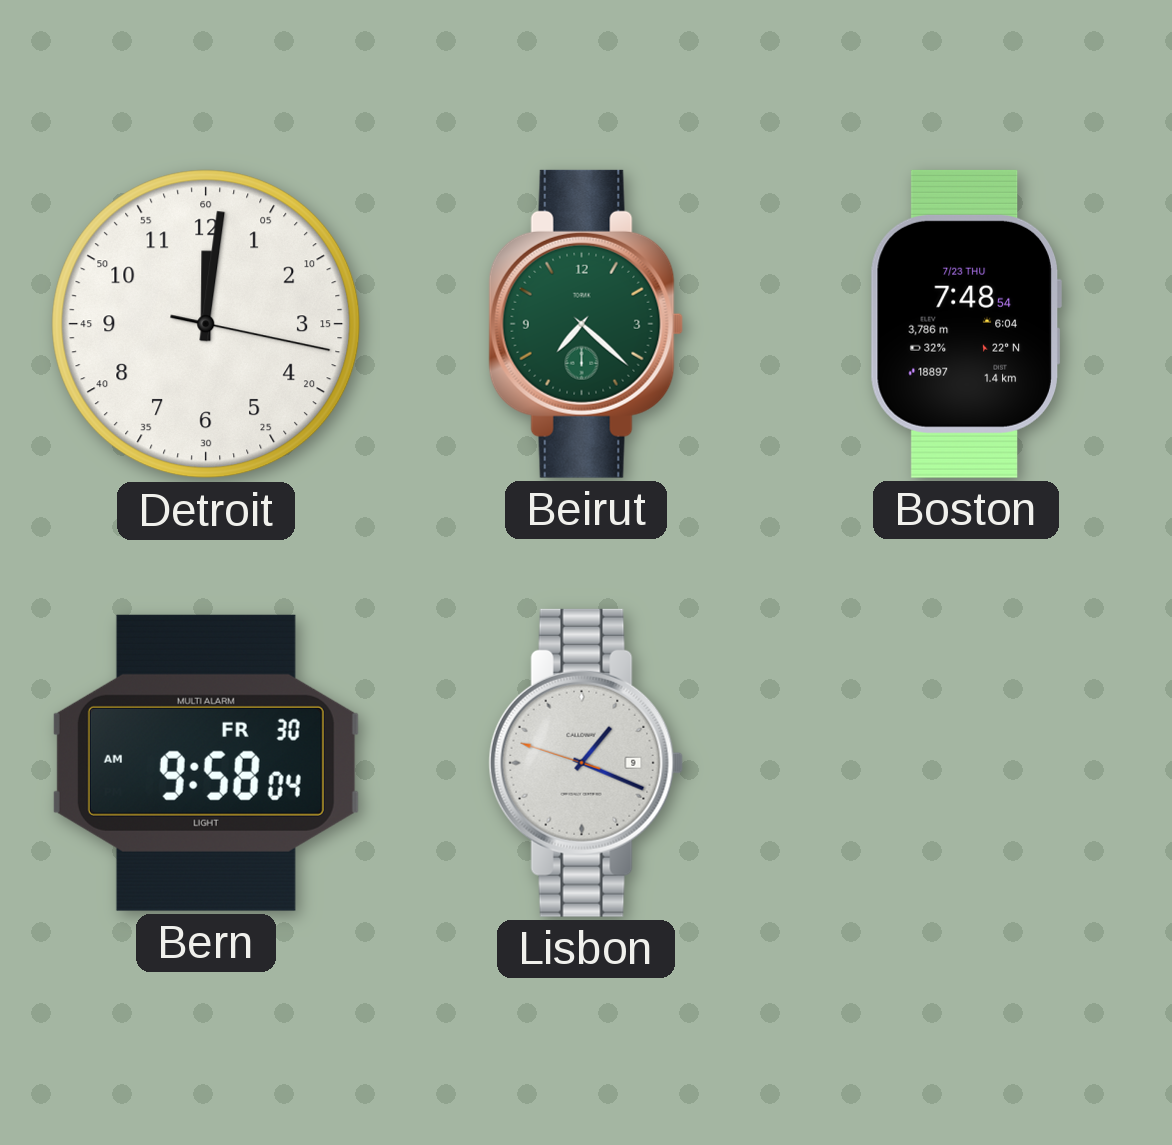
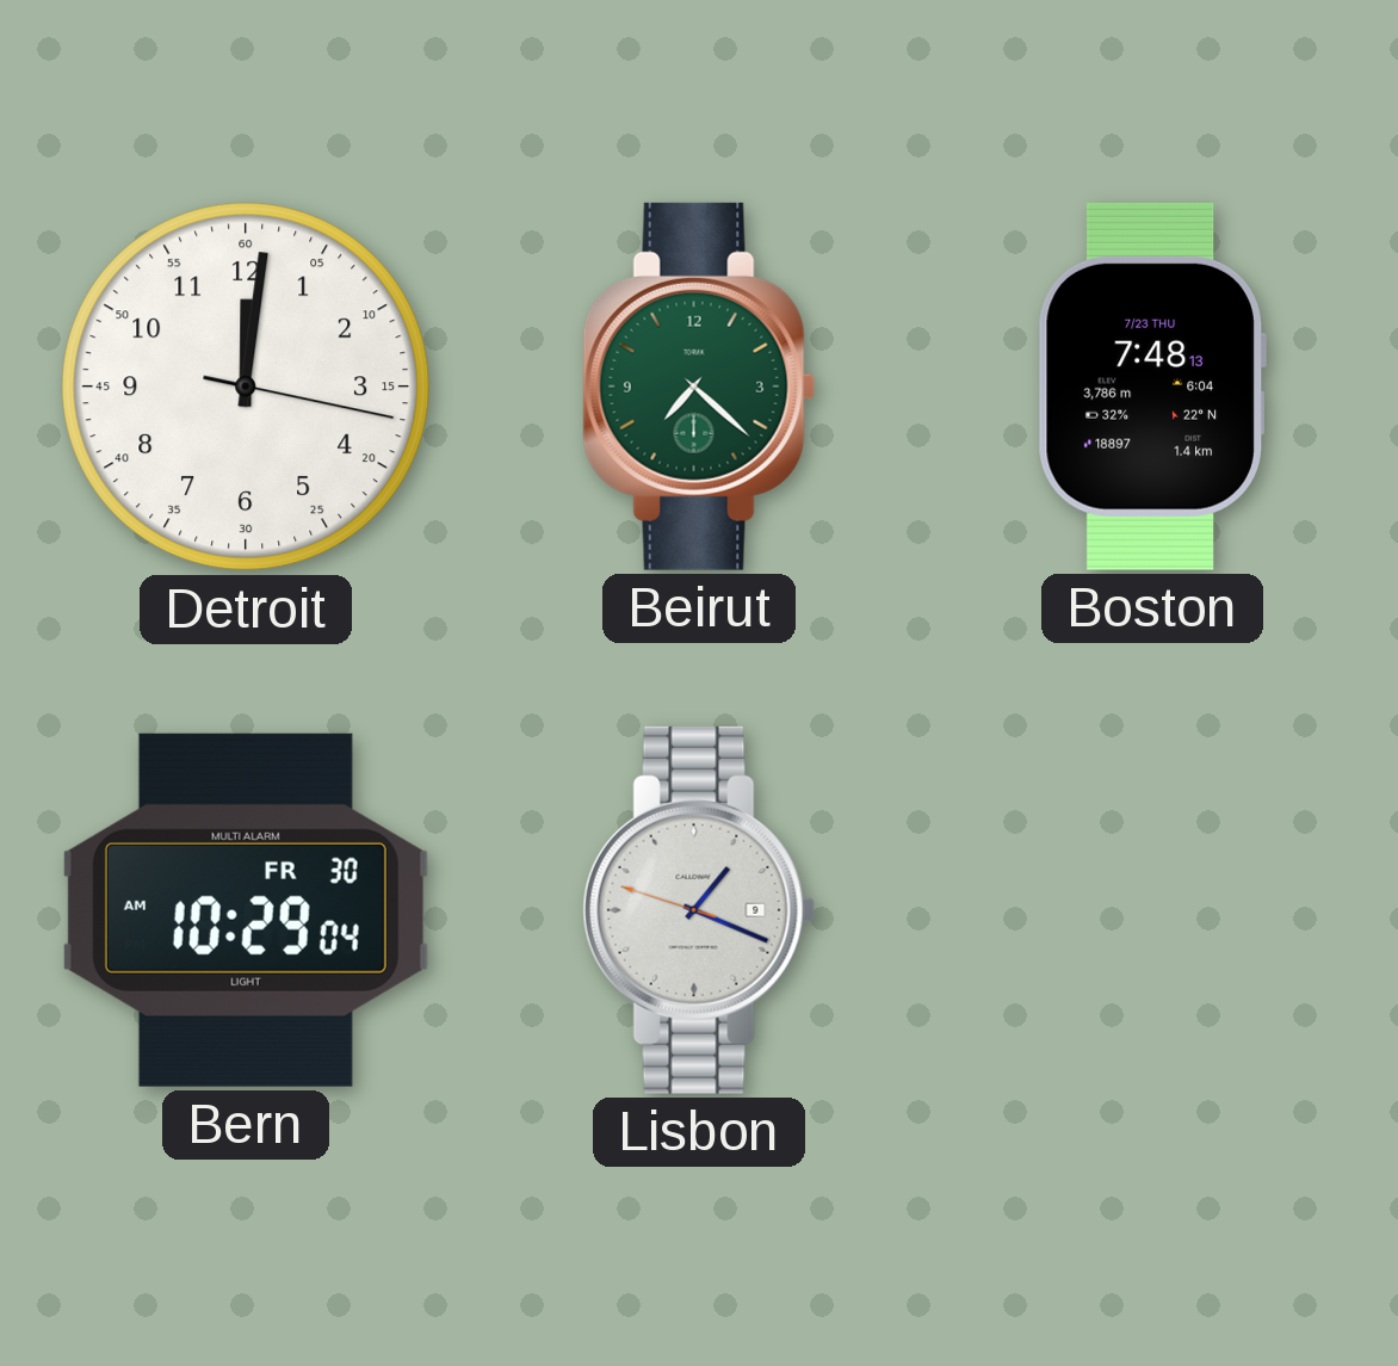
Boston: 7:48:54 -> 7:48:13
Bern: 9:58 -> 10:29
